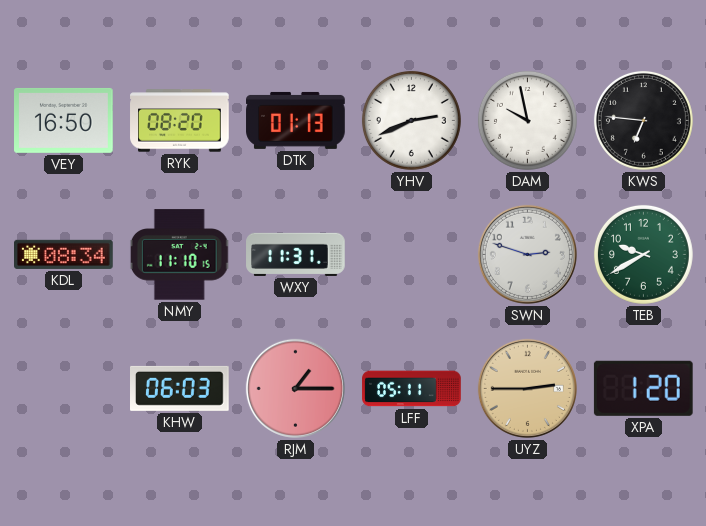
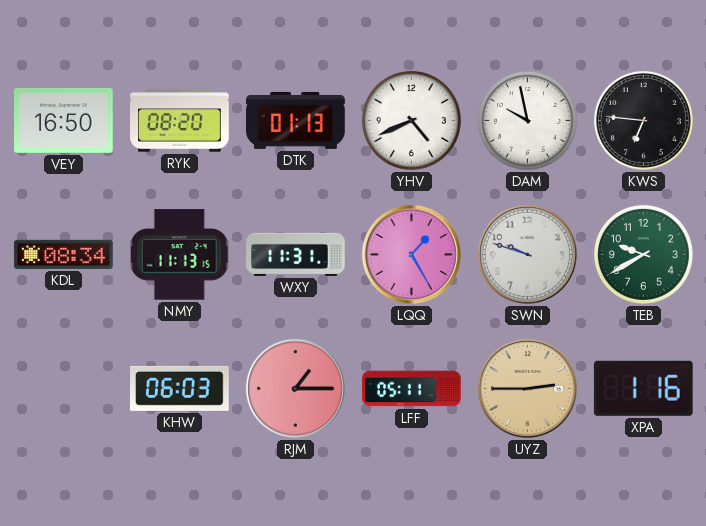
YHV: 2:41 -> 4:41
NMY: 11:10 -> 11:13
LQQ: none -> 1:25
SWN: 2:48 -> 9:48
XPA: 1:20 -> 1:16
